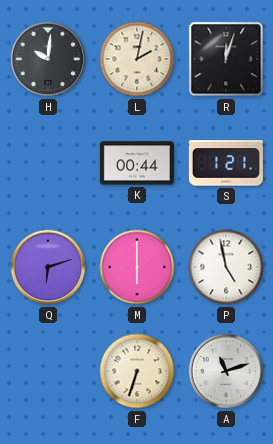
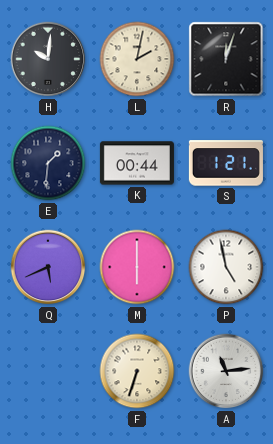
E: none -> 1:31
Q: 6:12 -> 5:41
A: 11:12 -> 11:14
